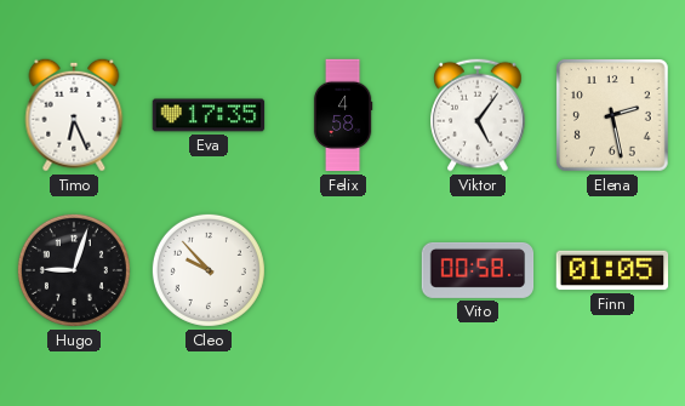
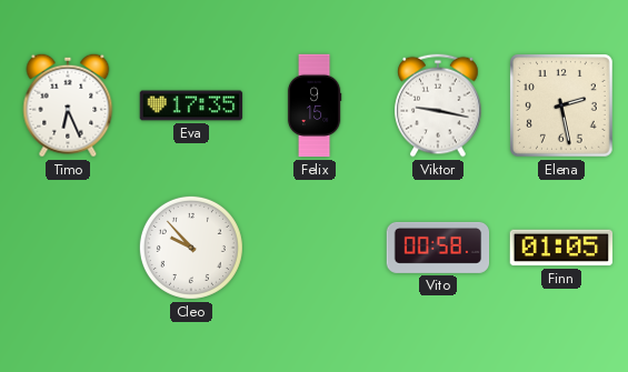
Felix: 4:58 -> 9:15
Viktor: 5:06 -> 9:17
Hugo: 9:03 -> none
